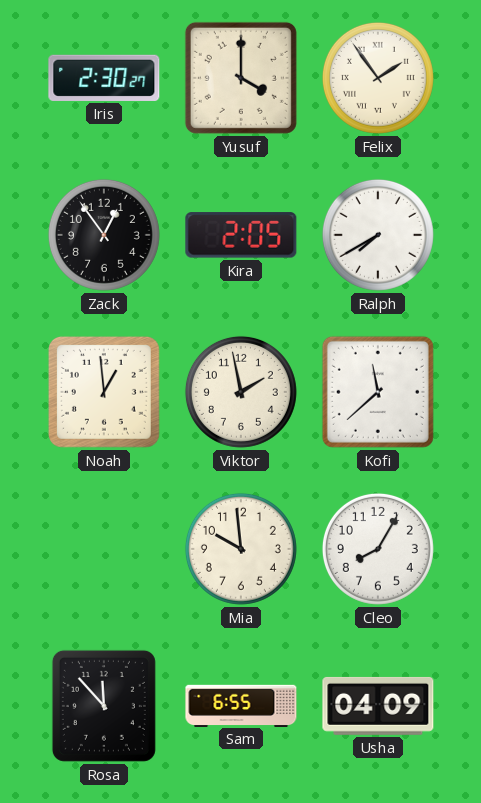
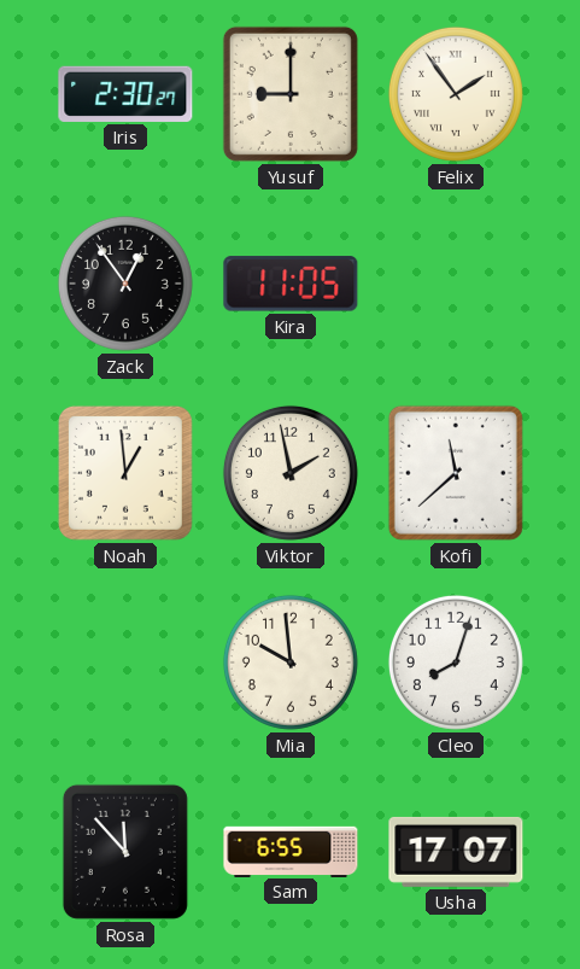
Yusuf: 4:00 -> 9:00
Kira: 2:05 -> 11:05
Ralph: 7:40 -> none
Cleo: 8:05 -> 8:03
Usha: 04:09 -> 17:07
